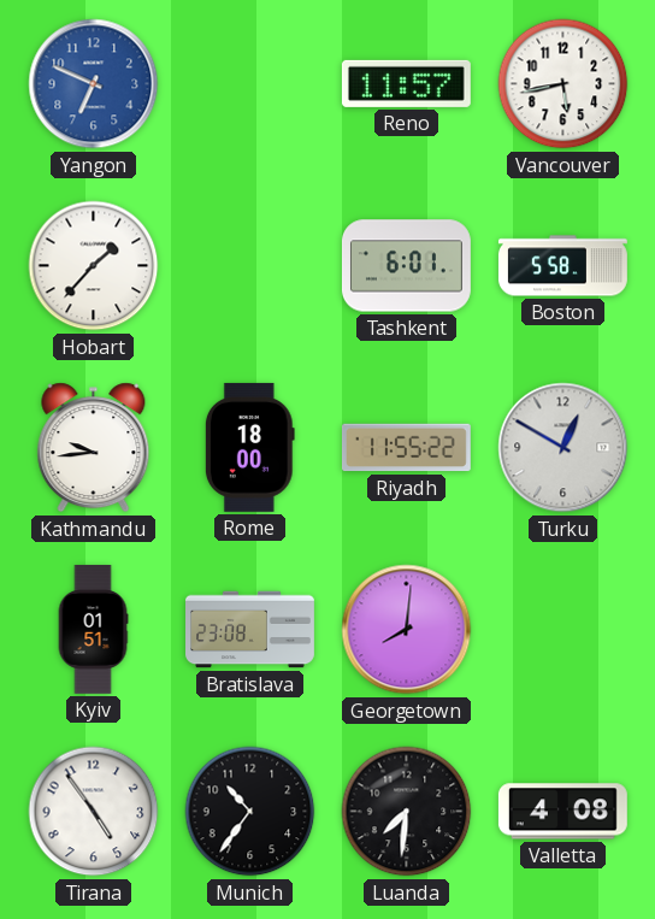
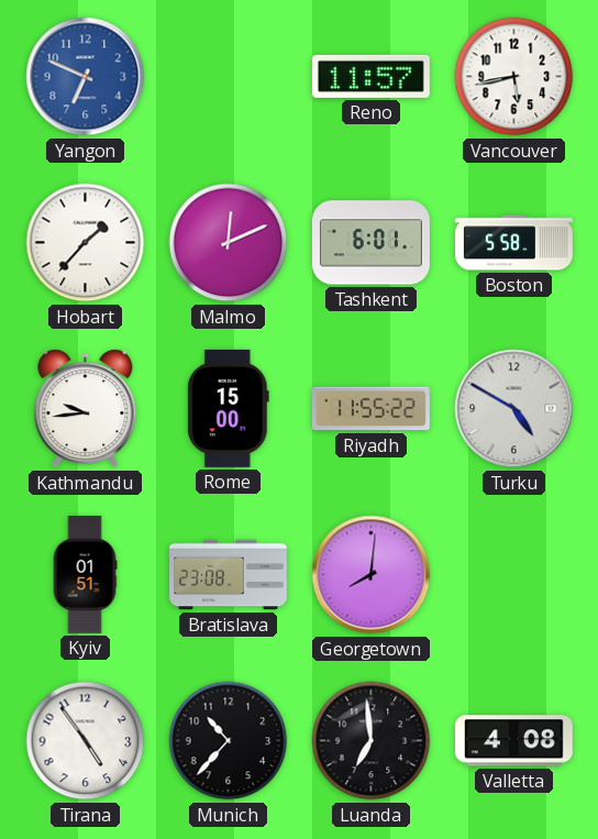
Malmo: none -> 12:11
Rome: 18:00 -> 15:00
Turku: 12:50 -> 4:50
Munich: 10:36 -> 10:37
Luanda: 7:31 -> 6:59
